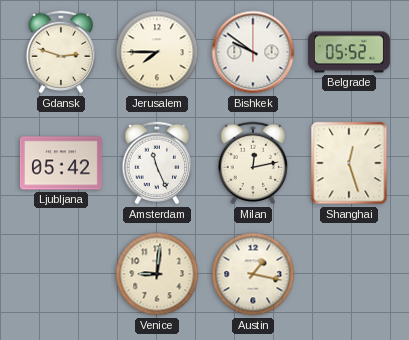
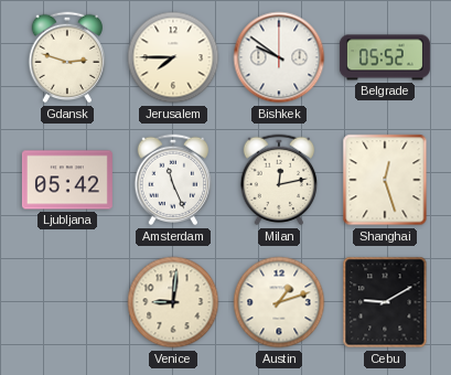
Austin: 1:17 -> 1:12
Cebu: none -> 9:10
